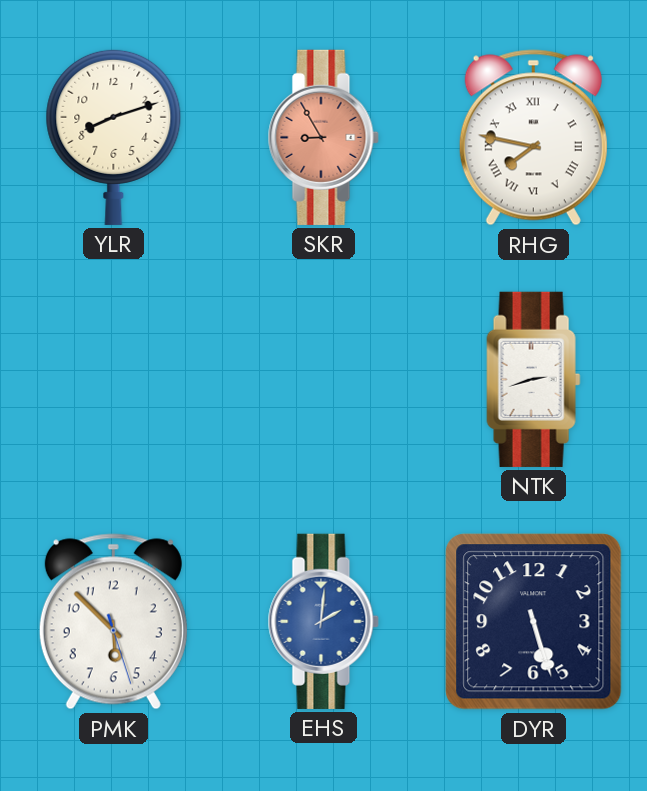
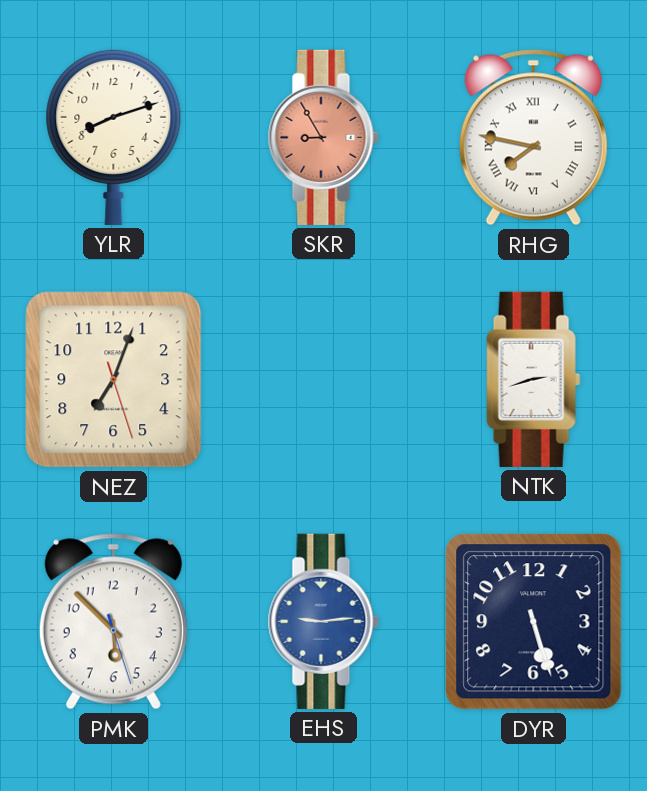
NEZ: none -> 7:03
EHS: 2:01 -> 9:14
